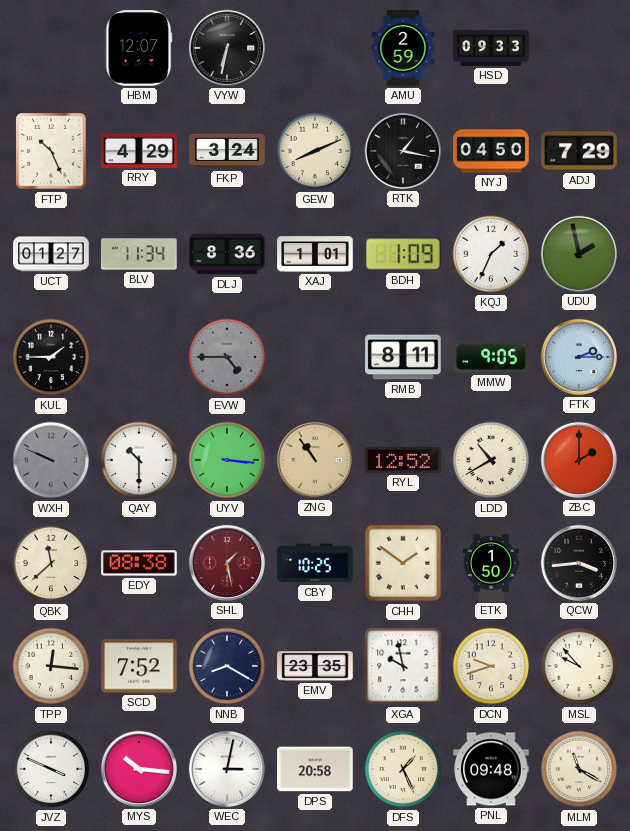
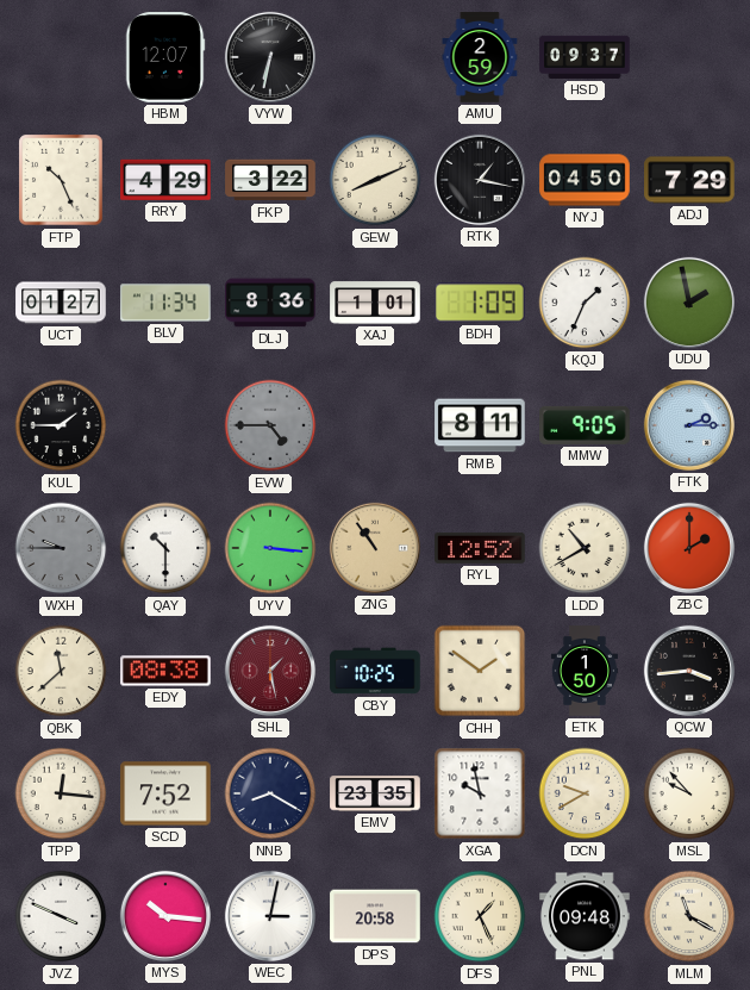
HSD: 09:33 -> 09:37
FKP: 3:24 -> 3:22
WXH: 9:49 -> 9:45
DCN: 9:42 -> 9:40
